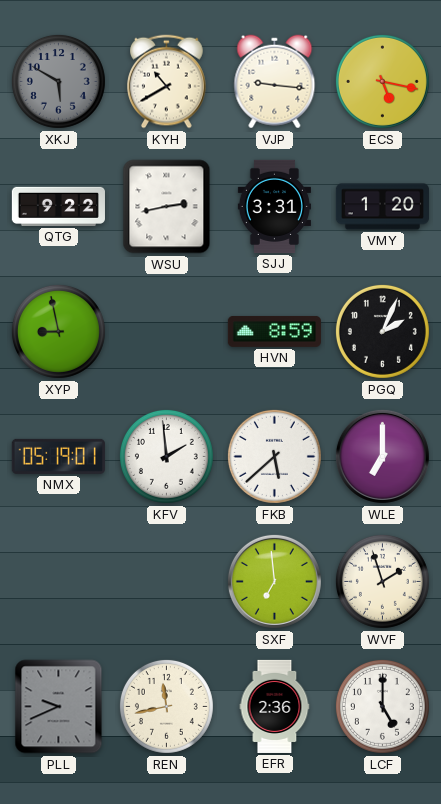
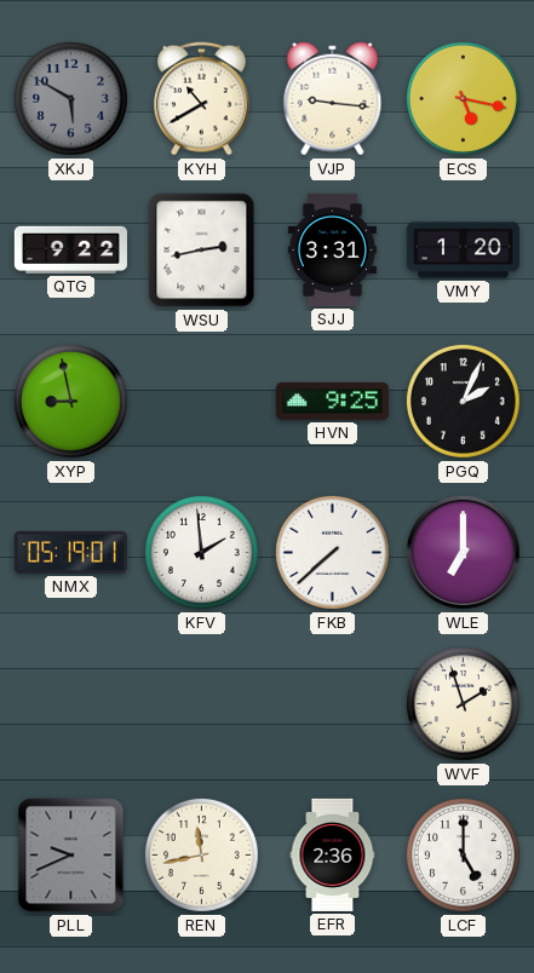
HVN: 8:59 -> 9:25
FKB: 5:38 -> 7:38
SXF: 6:59 -> none
